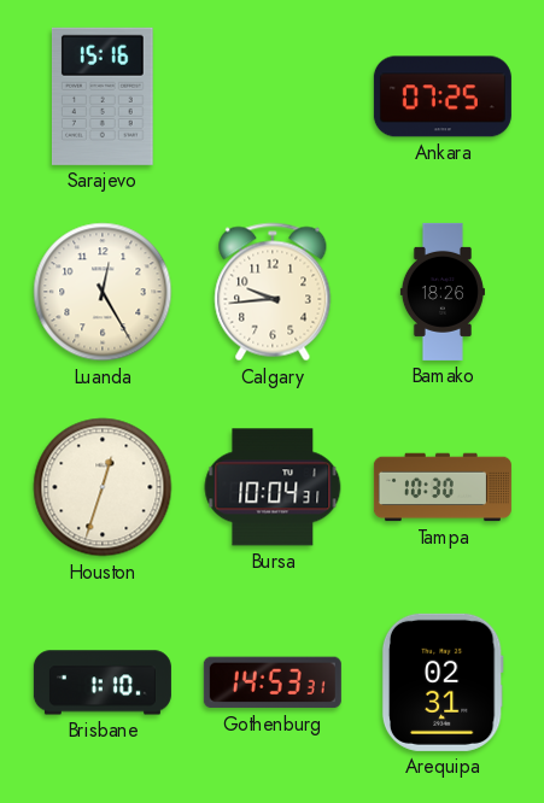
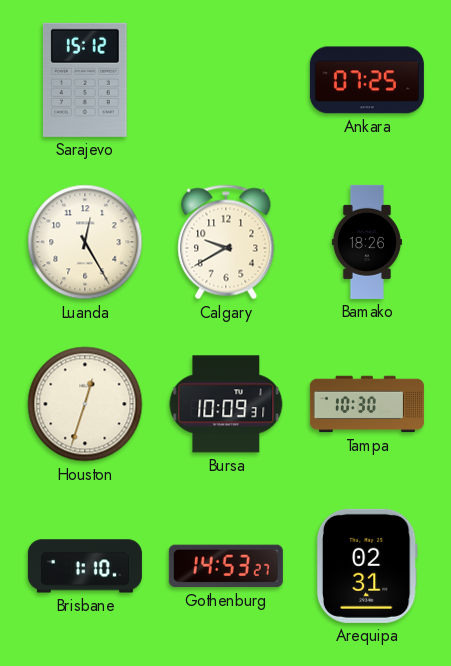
Sarajevo: 15:16 -> 15:12
Calgary: 9:44 -> 9:40
Bursa: 10:04 -> 10:09
Gothenburg: 14:53:31 -> 14:53:27
